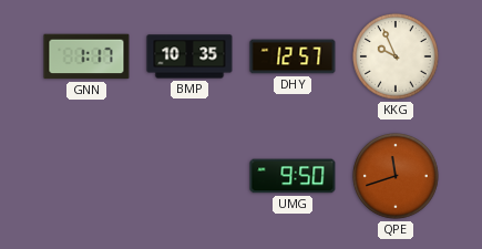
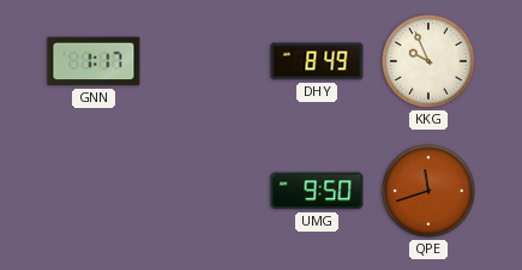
BMP: 10:35 -> none
DHY: 12:57 -> 8:49
